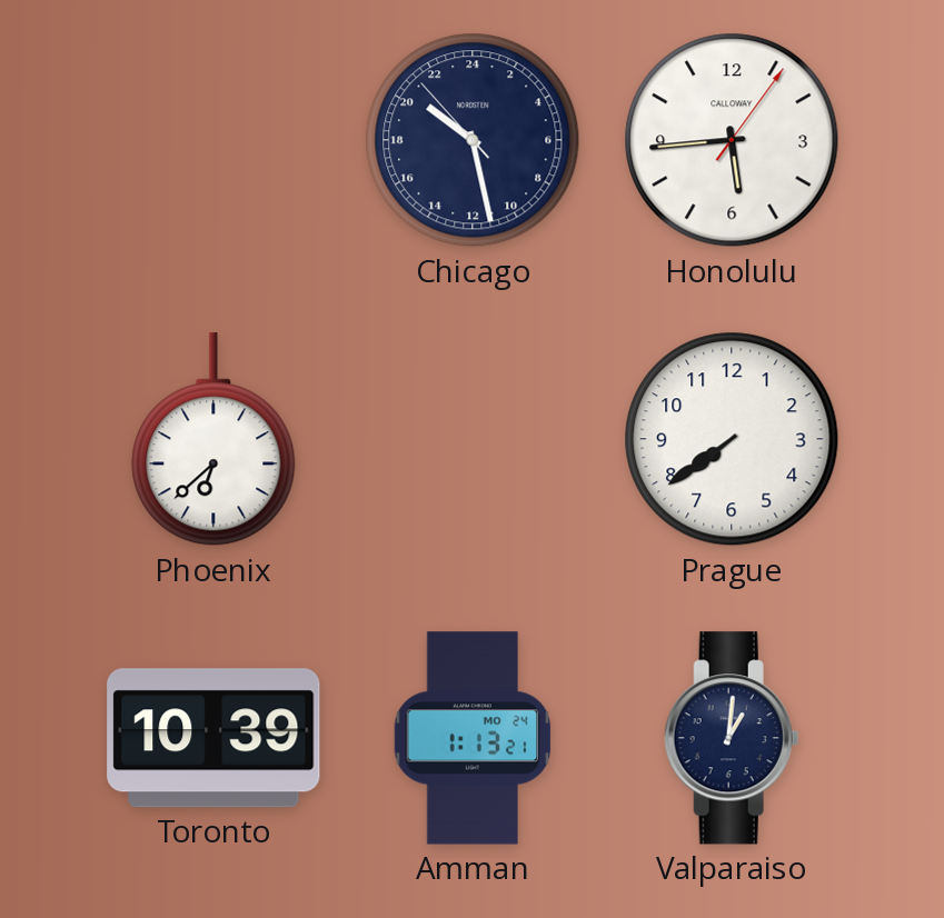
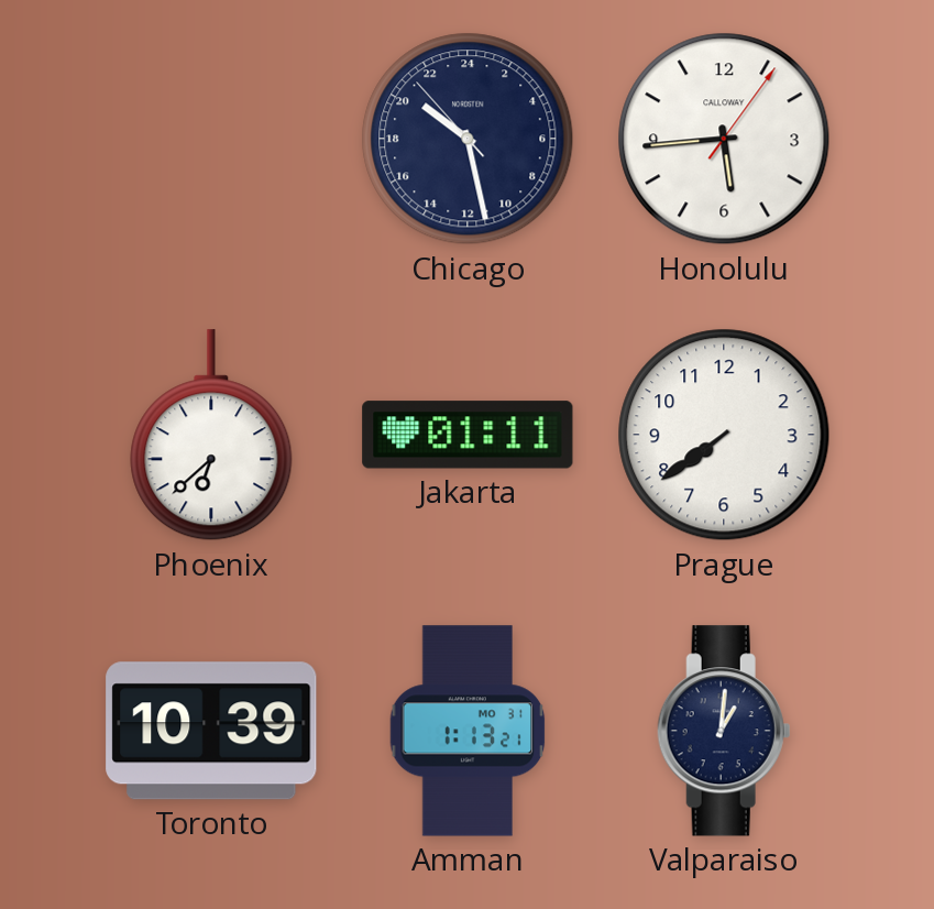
Jakarta: none -> 01:11
Amman date: MO 24 -> MO 31
